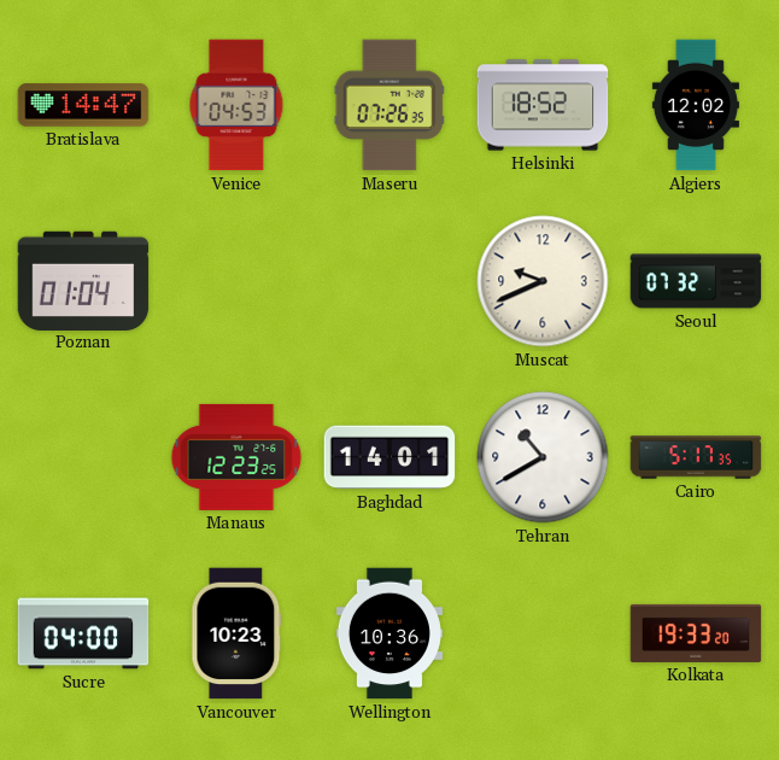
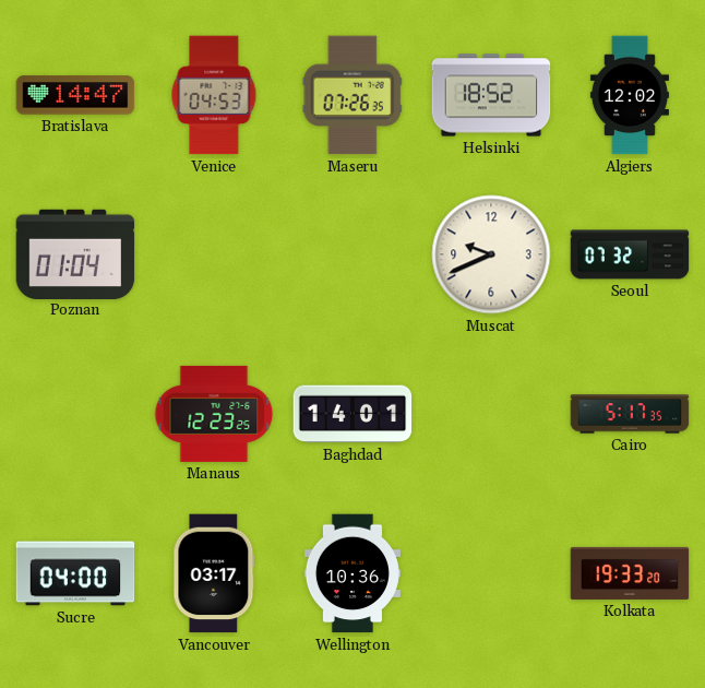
Tehran: 10:40 -> none
Vancouver: 10:23 -> 03:17
